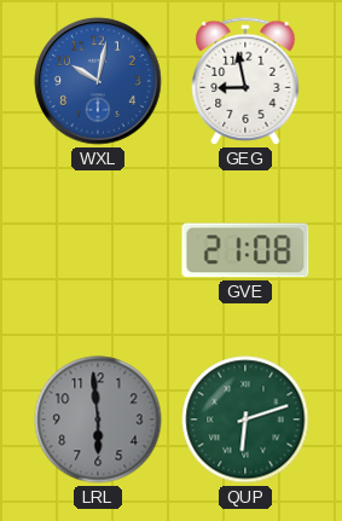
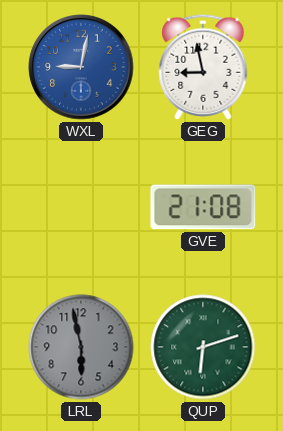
WXL: 10:02 -> 9:02
LRL: 5:59 -> 5:58
